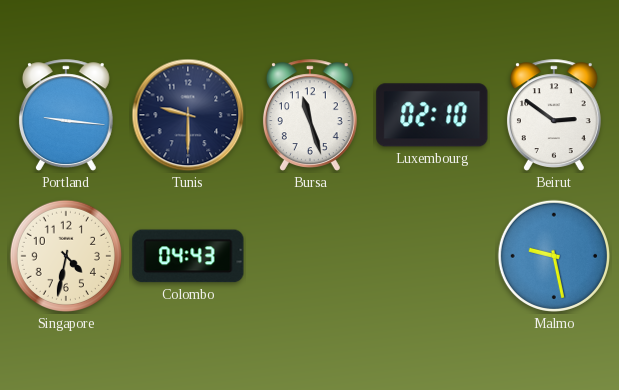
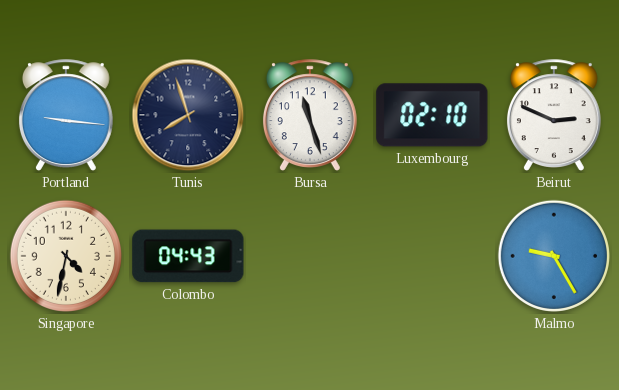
Tunis: 9:30 -> 7:57
Beirut: 2:51 -> 2:49
Malmo: 9:28 -> 9:25
